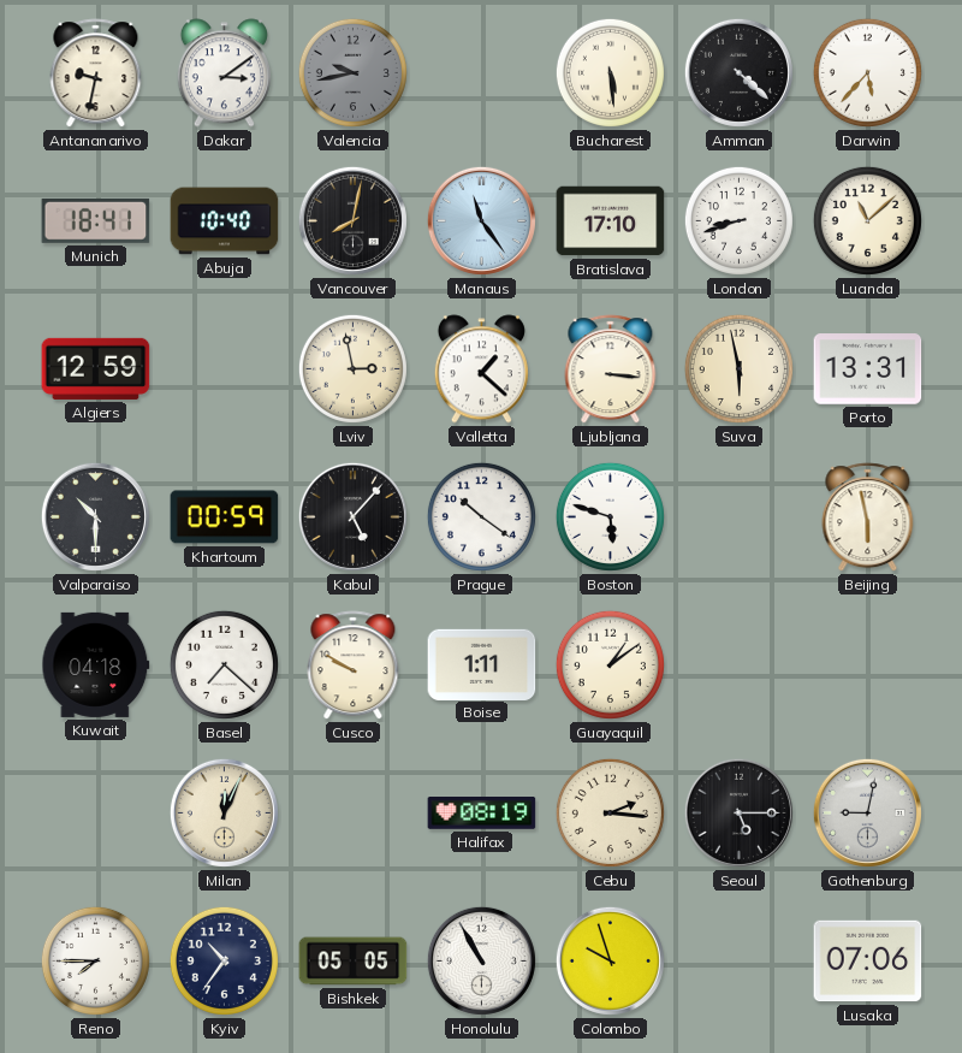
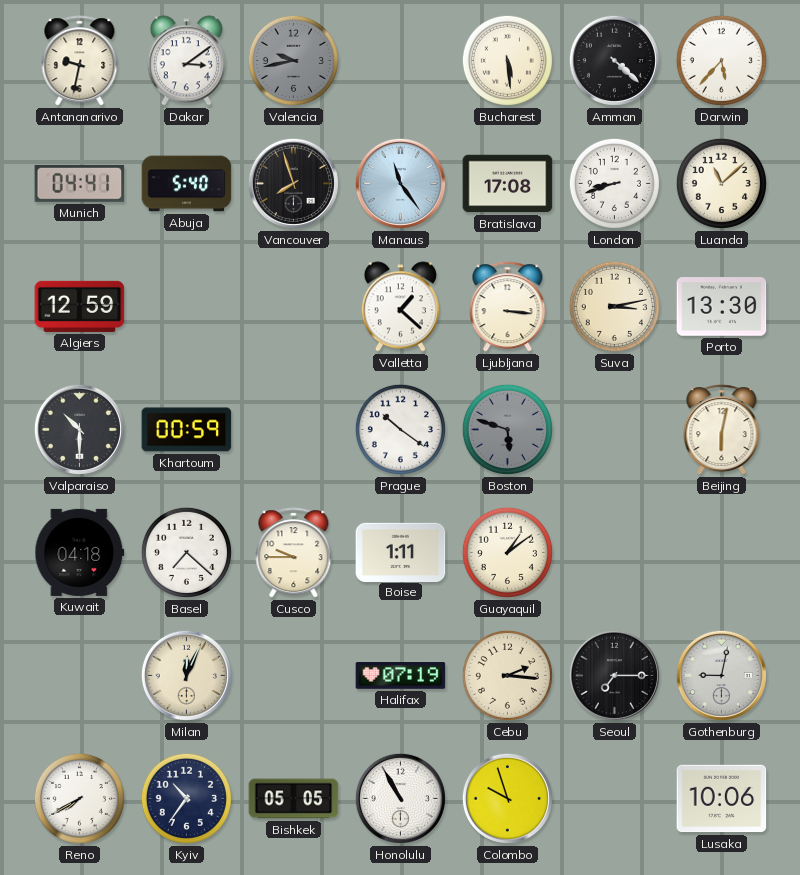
Munich: 18:41 -> 04:41
Abuja: 10:40 -> 5:40
Vancouver: 8:02 -> 7:57
Bratislava: 17:10 -> 17:08
Lviv: 2:58 -> none
Suva: 5:58 -> 3:13
Porto: 13:31 -> 13:30
Kabul: 5:07 -> none
Boston dial: white -> grey
Beijing: 5:58 -> 6:02
Cusco: 9:50 -> 9:45
Halifax: 08:19 -> 07:19
Seoul: 5:15 -> 7:15
Reno: 7:45 -> 7:40
Lusaka: 07:06 -> 10:06
